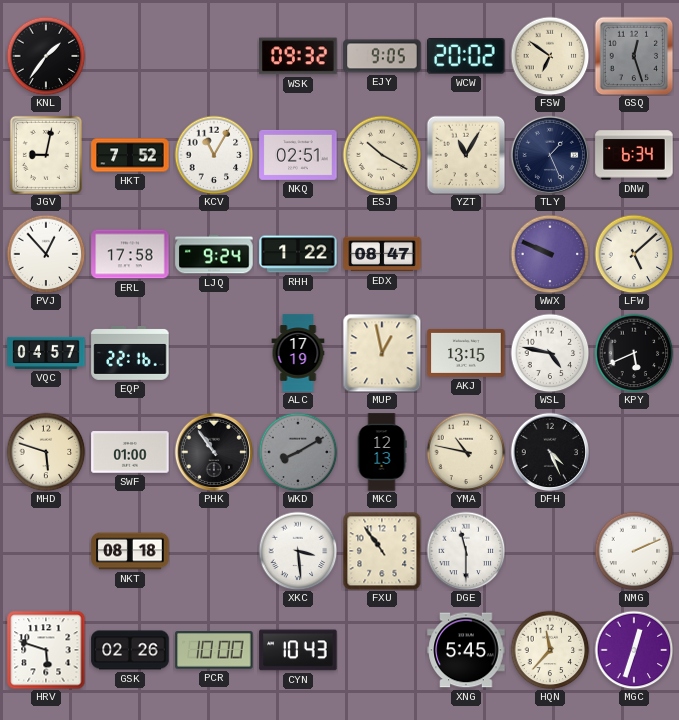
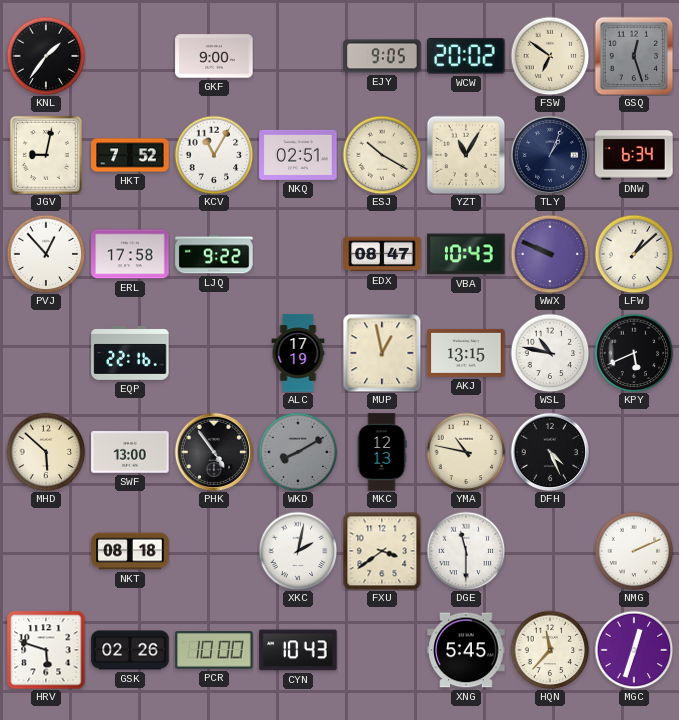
GKF: none -> 9:00
WSK: 09:32 -> none
TLY: 1:26 -> 1:04
LJQ: 9:24 -> 9:22
RHH: 1:22 -> none
VBA: none -> 10:43
LFW: 5:08 -> 1:08
VQC: 04:57 -> none
WSL: 4:47 -> 10:47
MHD: 5:48 -> 5:52
SWF: 01:00 -> 13:00
PHK: 10:54 -> 4:54
XKC: 3:29 -> 2:02
FXU: 10:54 -> 3:39
